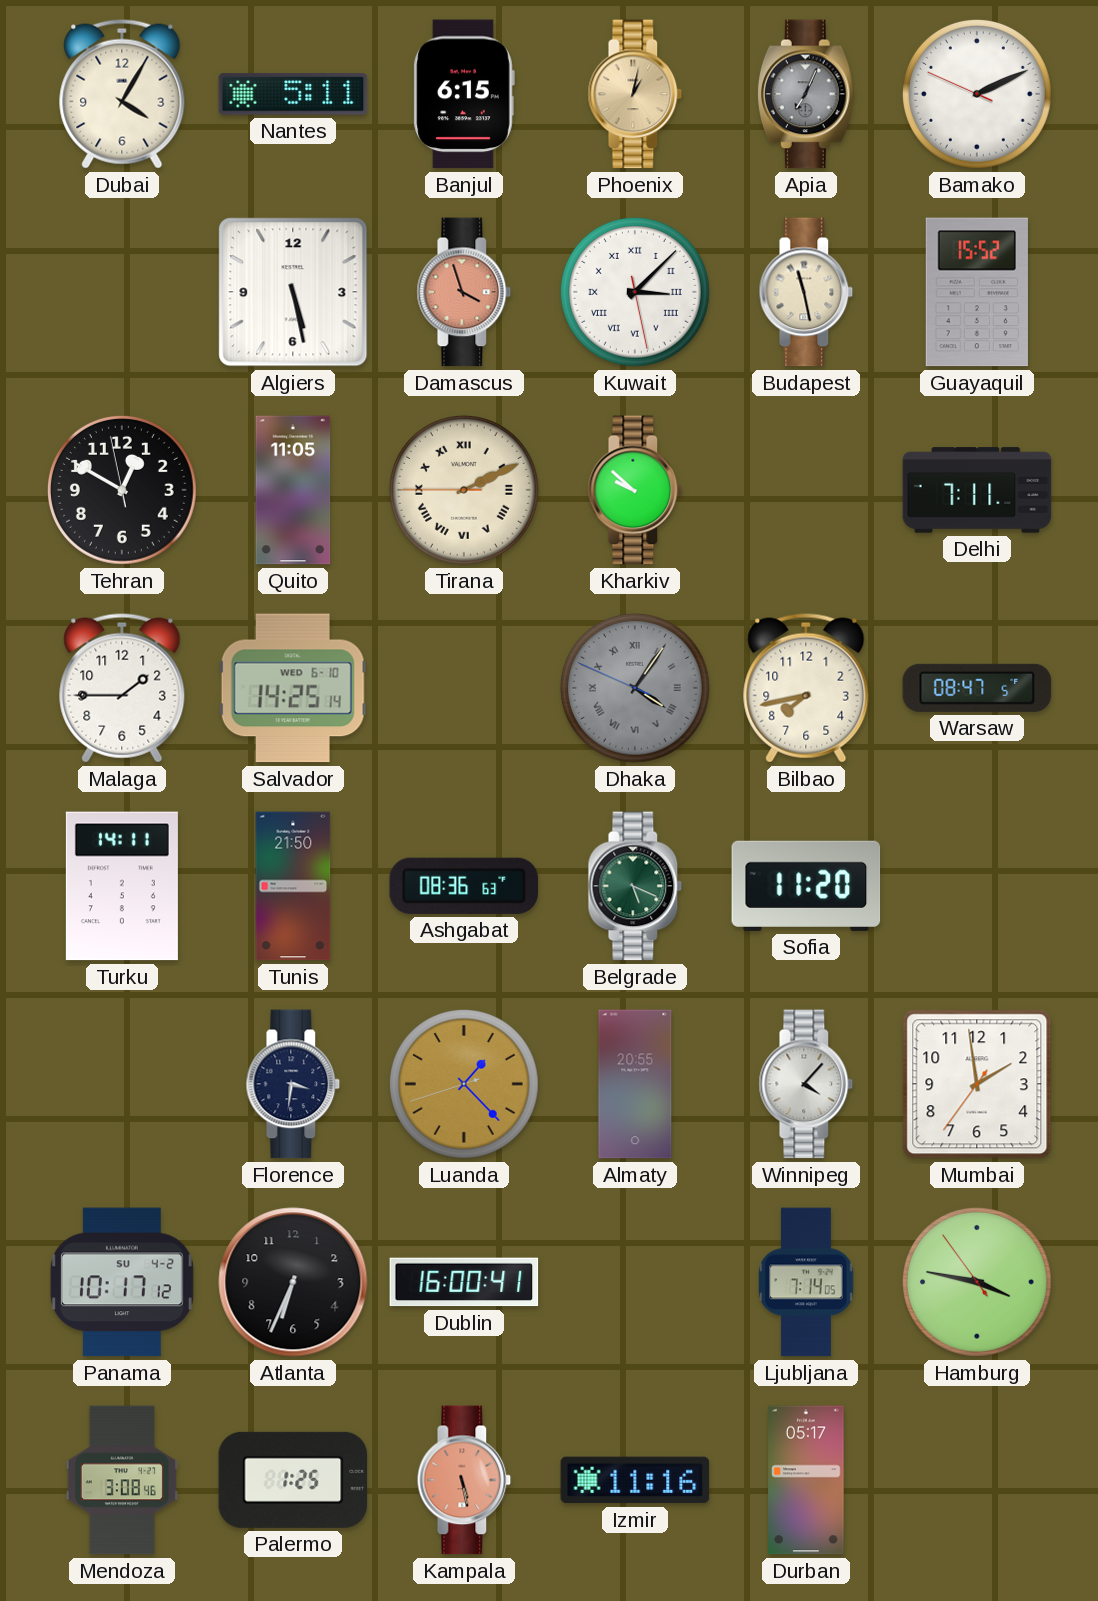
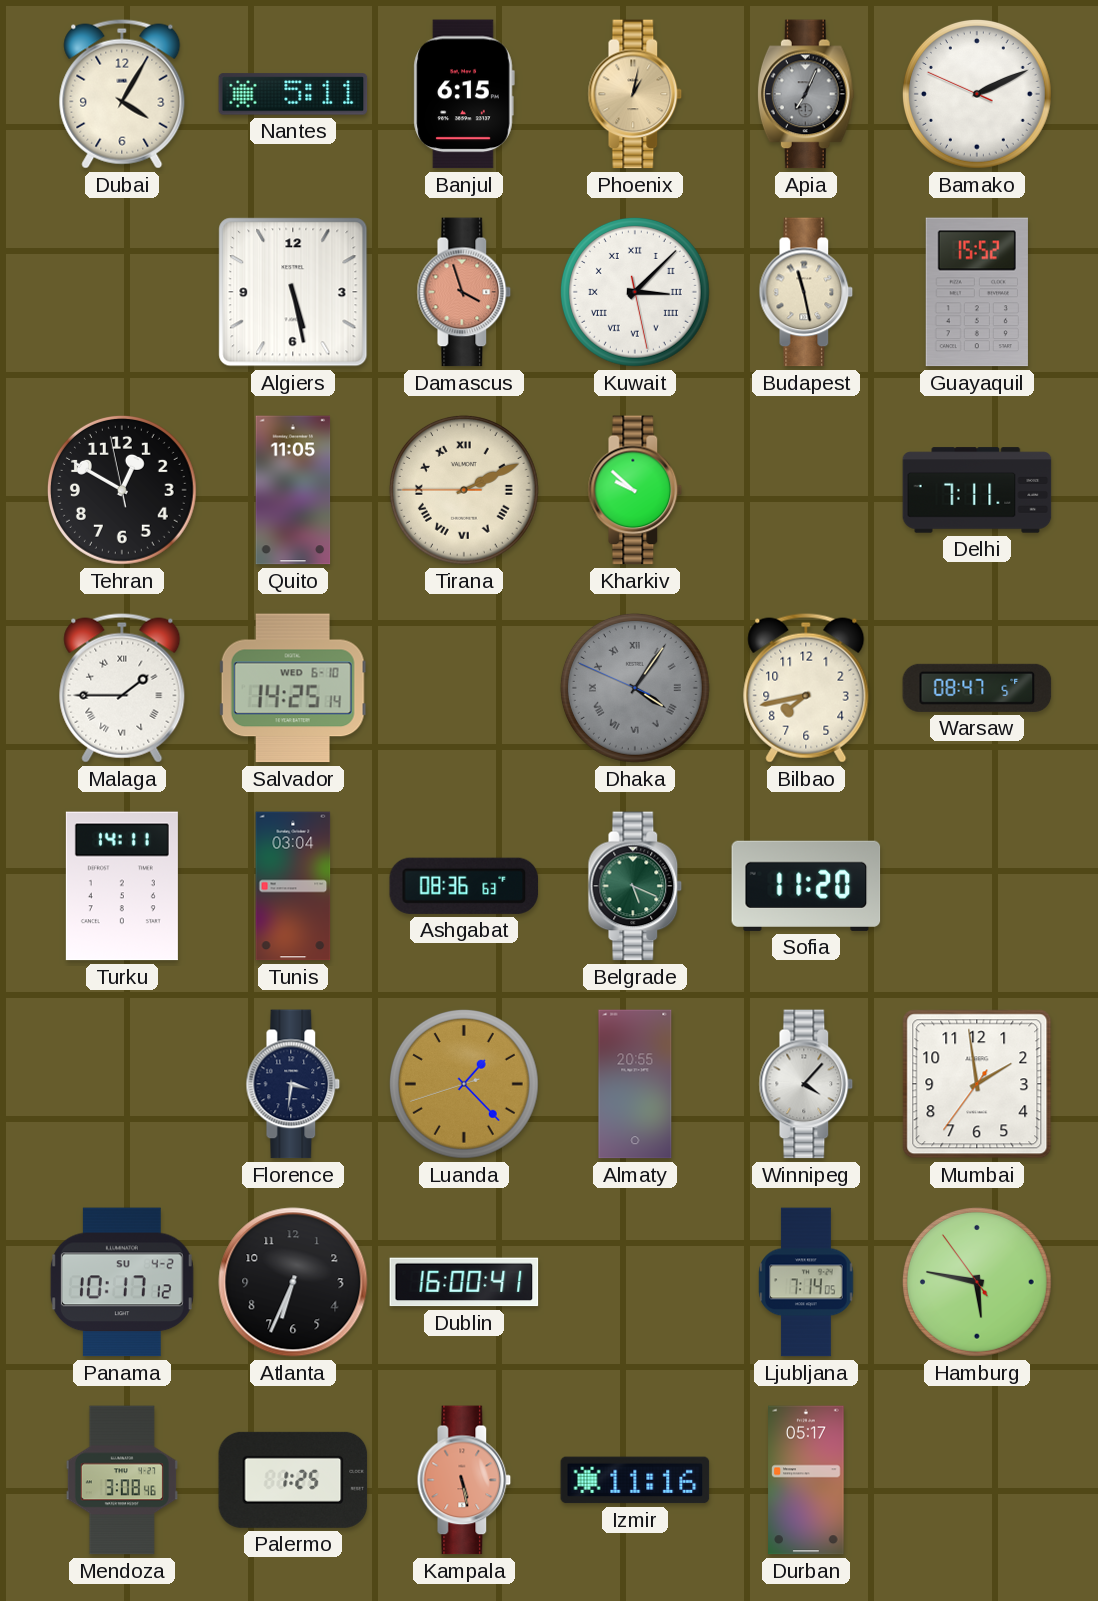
Malaga numerals: Arabic -> Roman
Tunis: 21:50 -> 03:04
Hamburg: 3:46 -> 5:46
